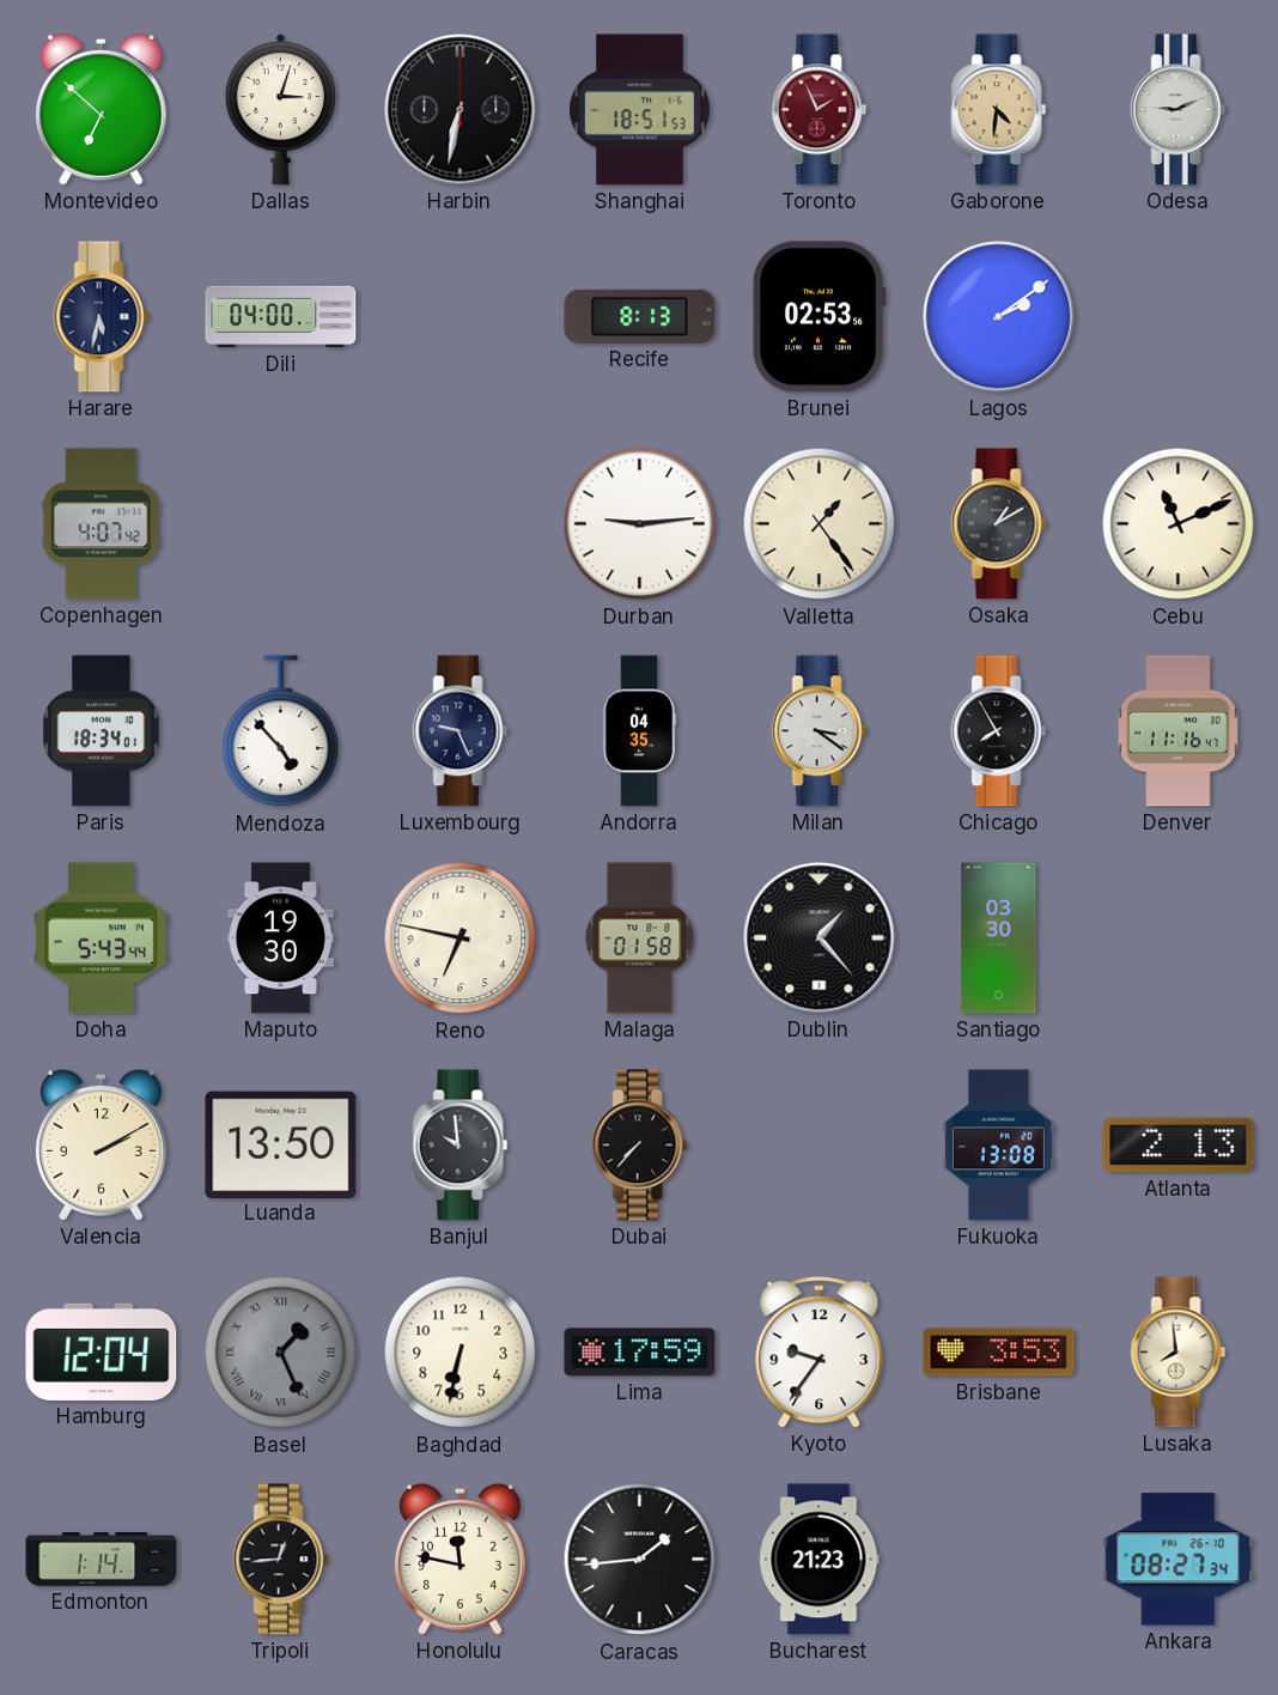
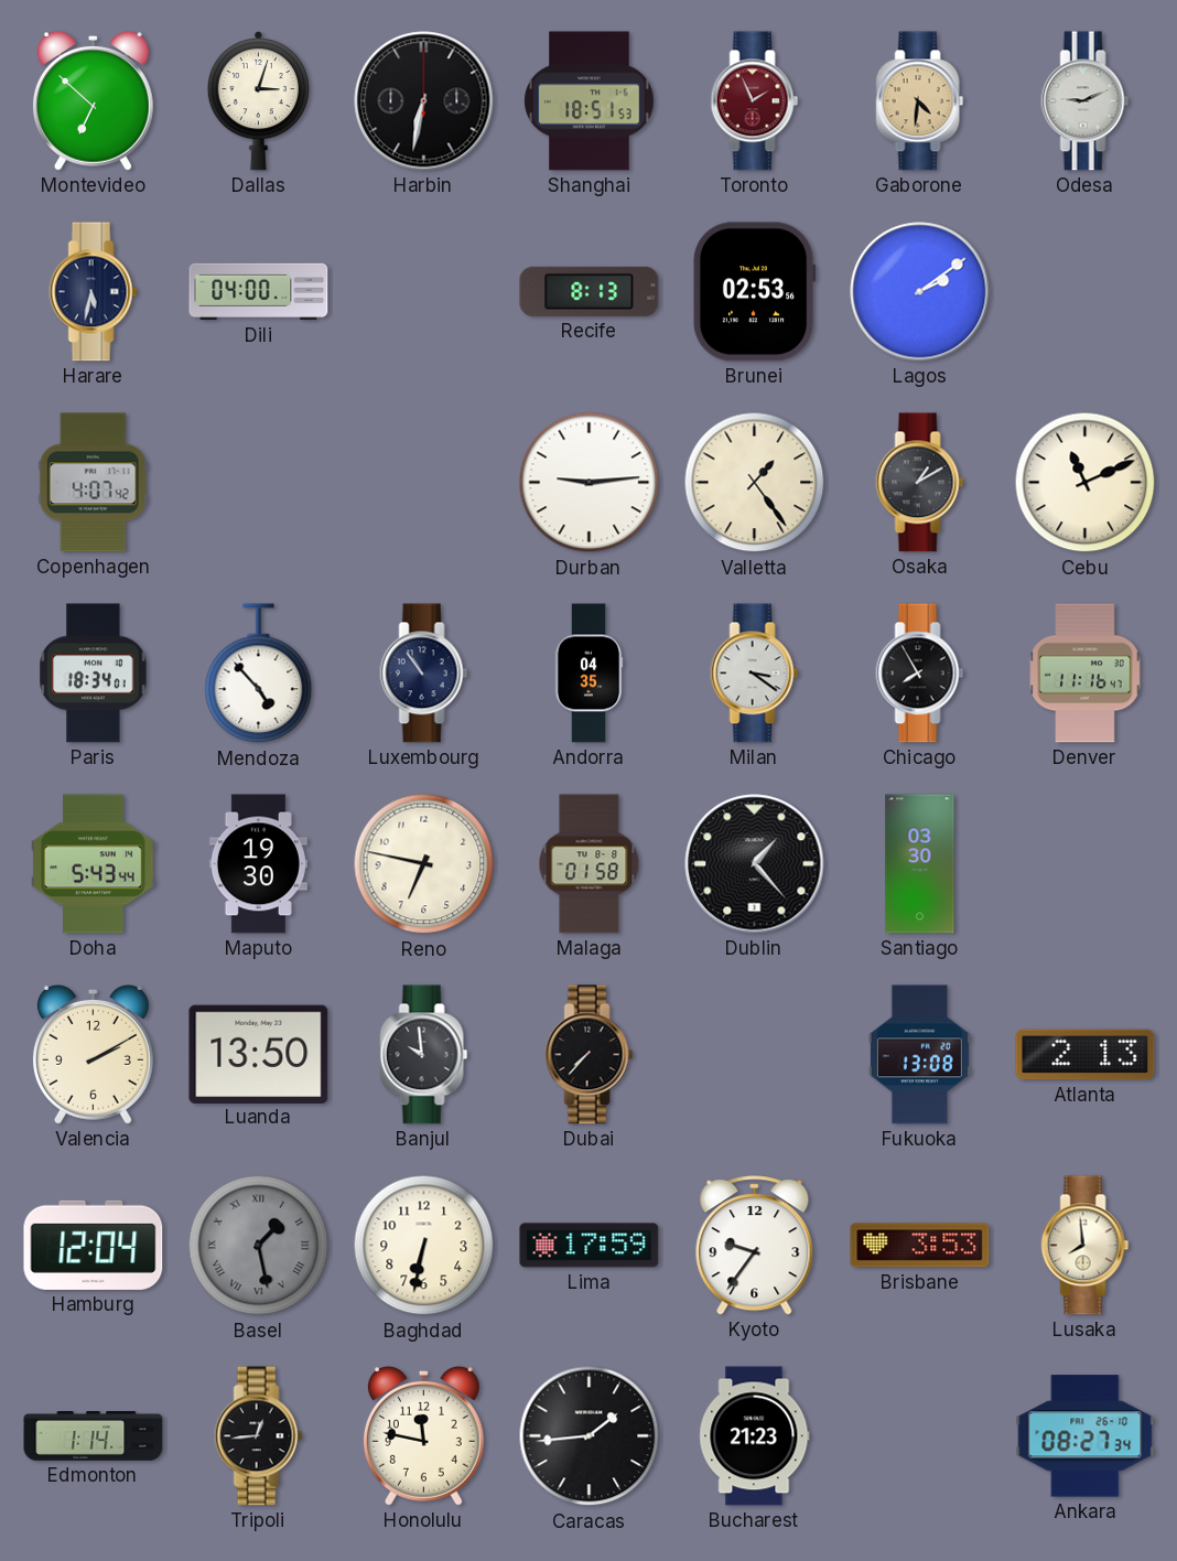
Luxembourg: 9:26 -> 10:54
Basel: 1:26 -> 1:28
